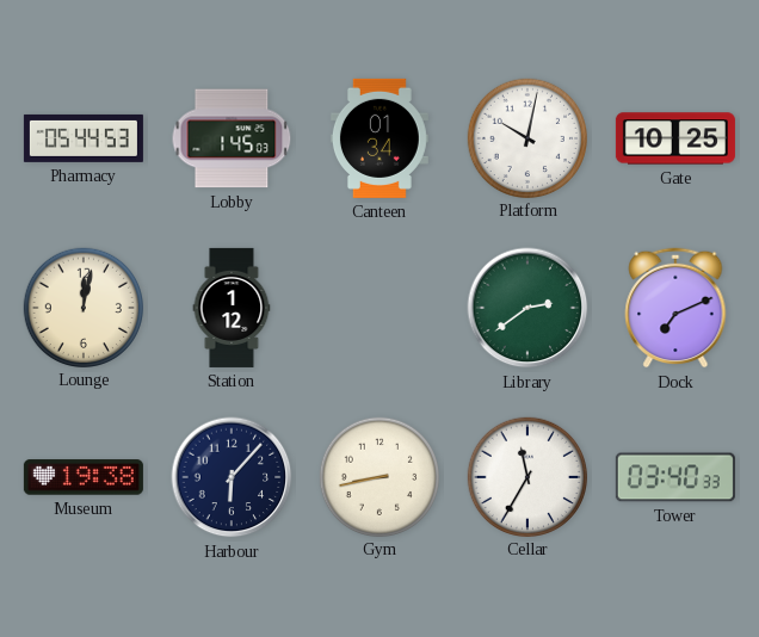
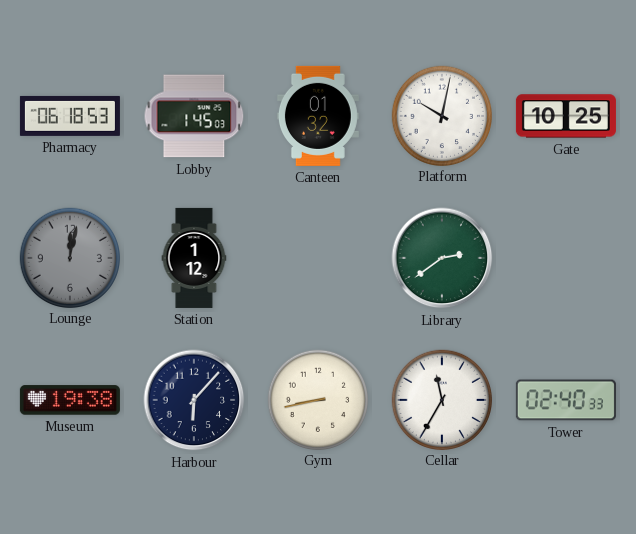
Pharmacy: 05:44 -> 06:18
Canteen: 01:34 -> 01:32
Lounge dial: cream -> grey
Dock: 7:11 -> none
Tower: 03:40 -> 02:40
